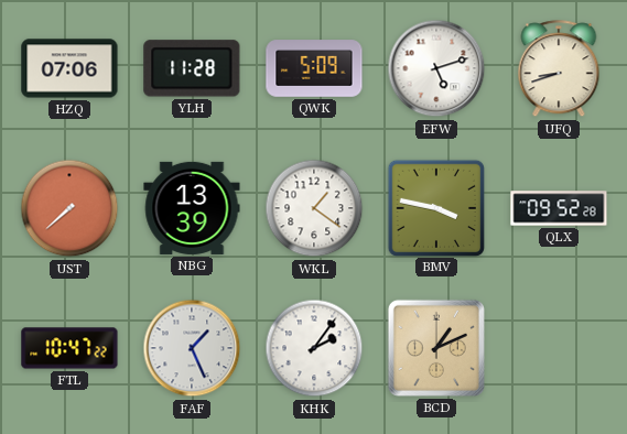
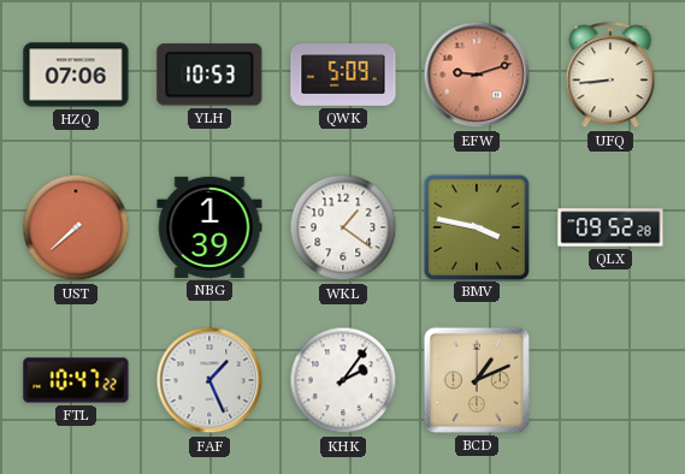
YLH: 11:28 -> 10:53
EFW: 5:12 -> 9:12
EFW dial: white -> salmon
UFQ: 8:42 -> 8:44
NBG: 13:39 -> 1:39
